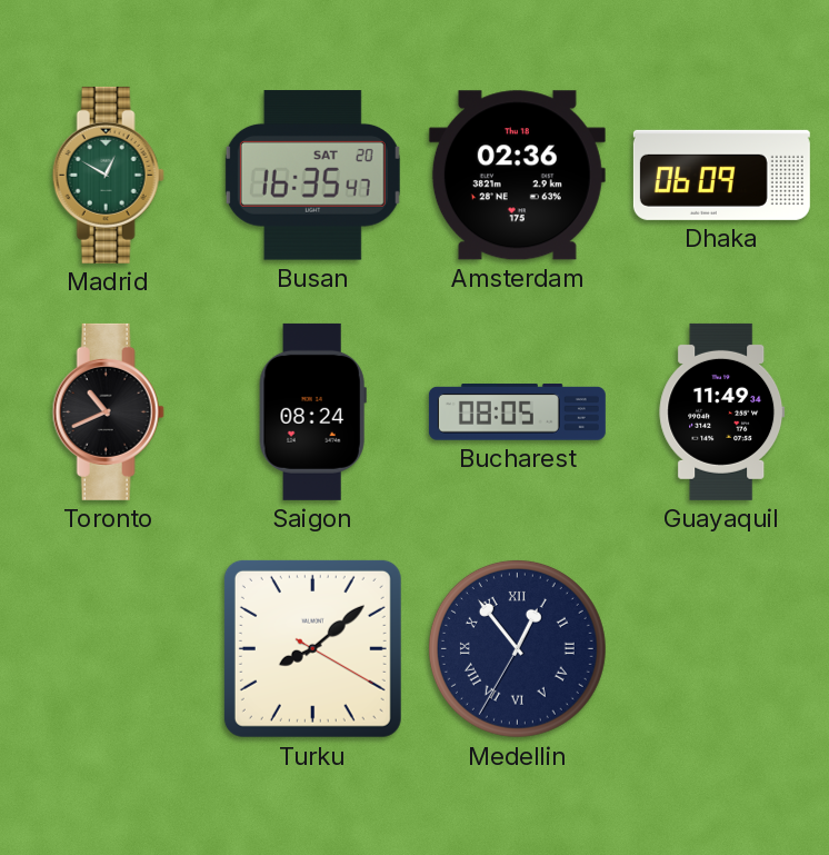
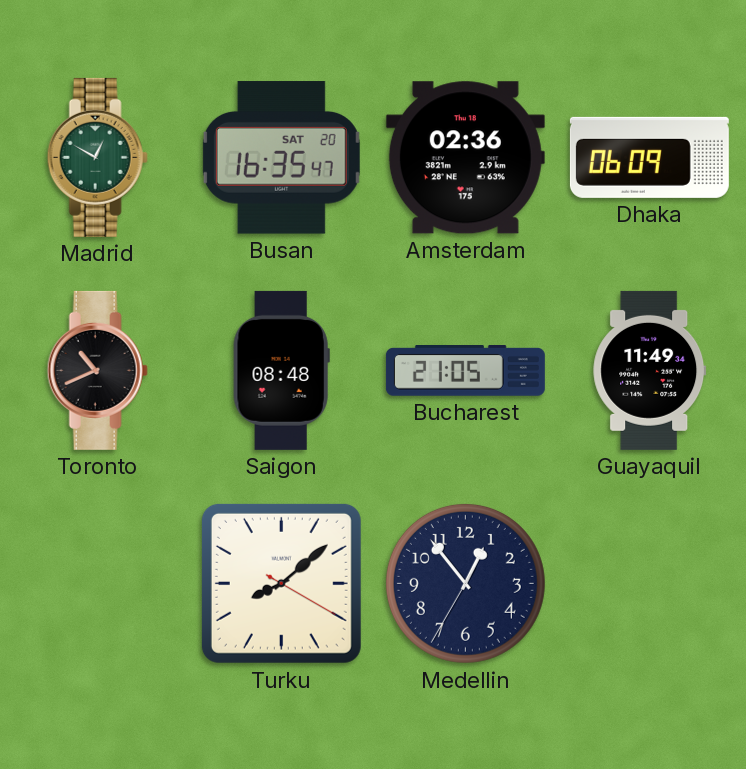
Saigon: 08:24 -> 08:48
Bucharest: 08:05 -> 21:05
Medellin numerals: Roman -> Arabic
